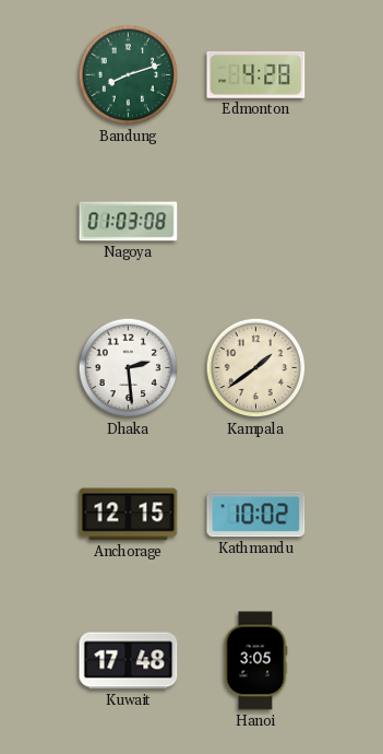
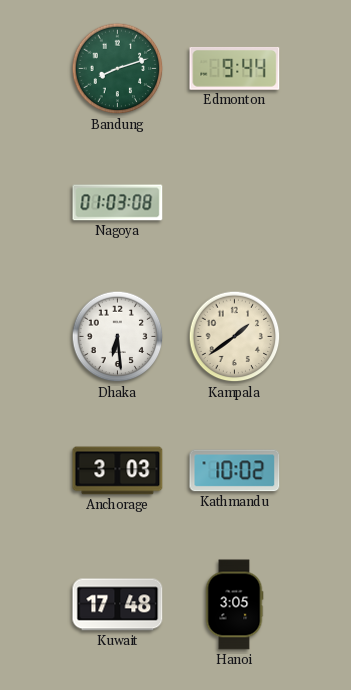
Edmonton: 4:28 -> 9:44
Dhaka: 2:29 -> 6:29
Anchorage: 12:15 -> 3:03
